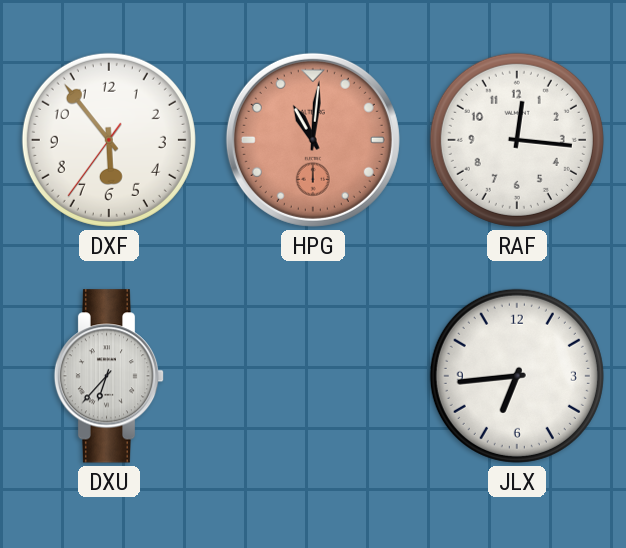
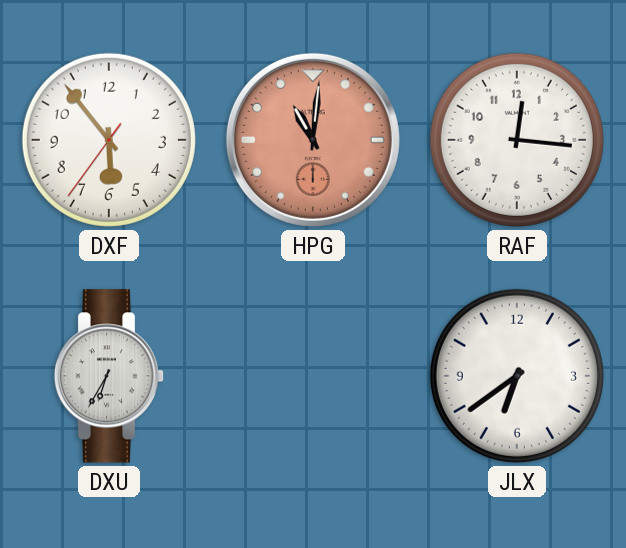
DXU: 6:37 -> 6:35
JLX: 6:44 -> 6:39
